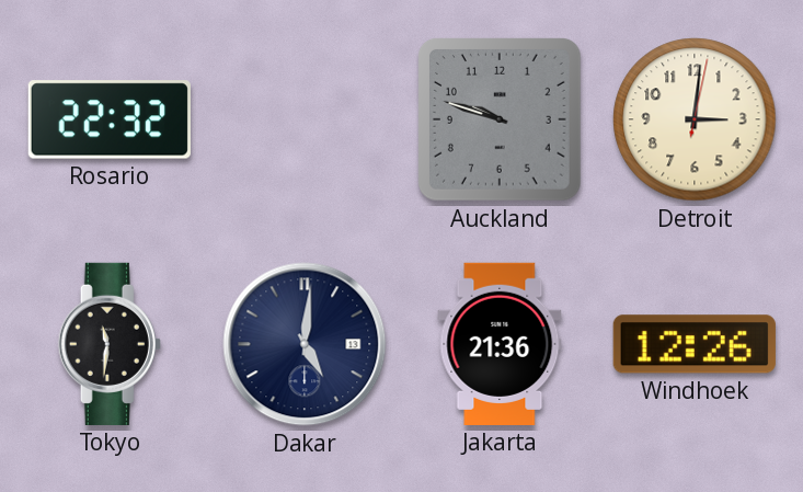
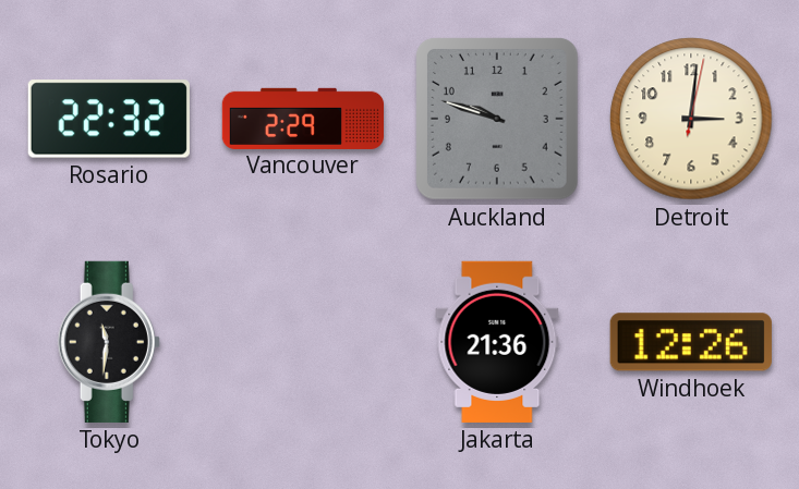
Vancouver: none -> 2:29
Dakar: 5:01 -> none
